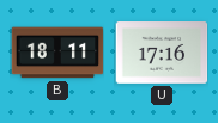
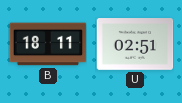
U: 17:16 -> 02:51
